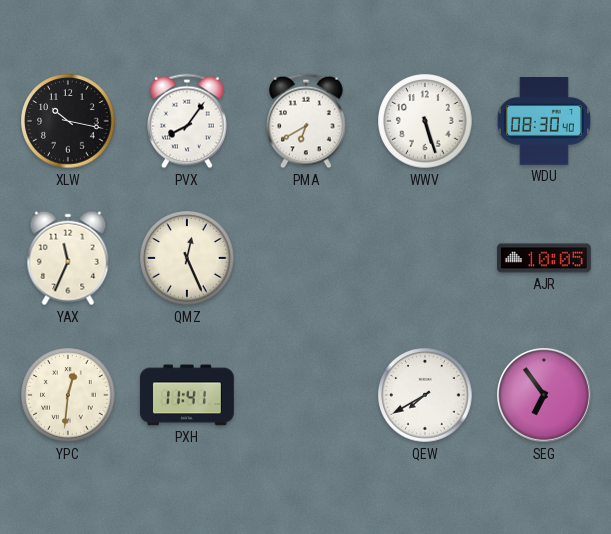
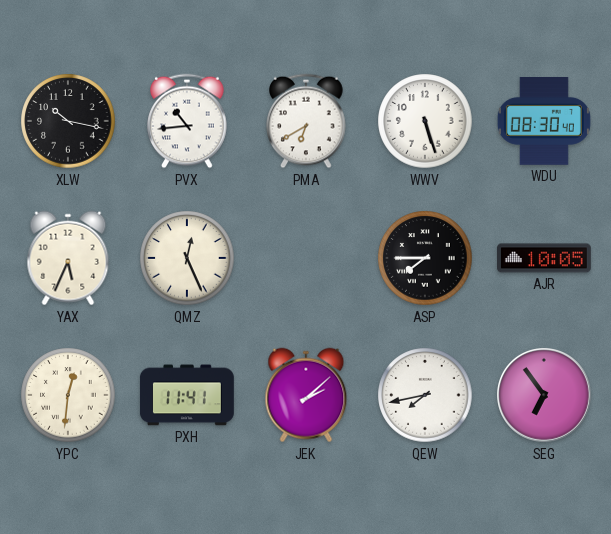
PVX: 8:06 -> 10:44
YAX: 11:34 -> 5:34
ASP: none -> 7:45
JEK: none -> 2:08
QEW: 7:40 -> 7:43
